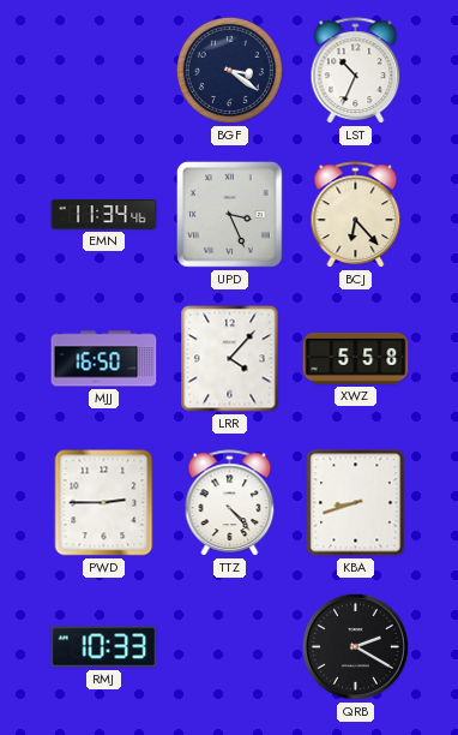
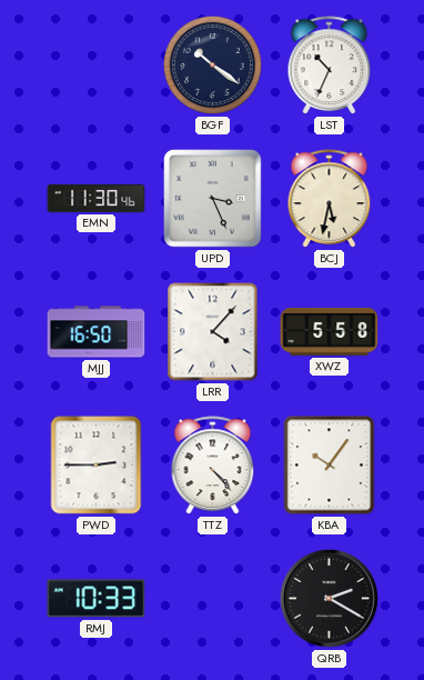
BGF: 3:21 -> 10:21
EMN: 11:34 -> 11:30
BCJ: 6:23 -> 5:32
KBA: 8:42 -> 10:06
